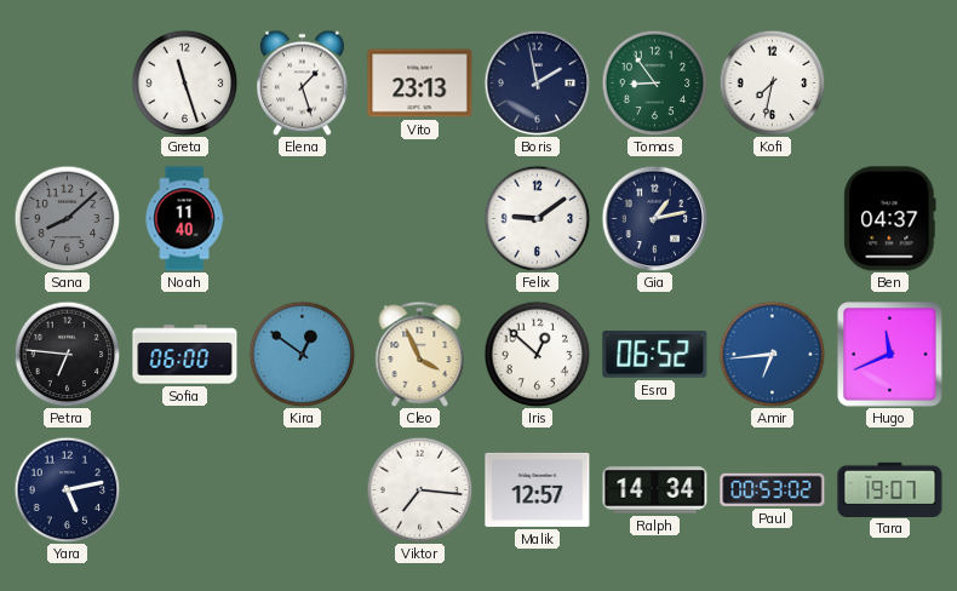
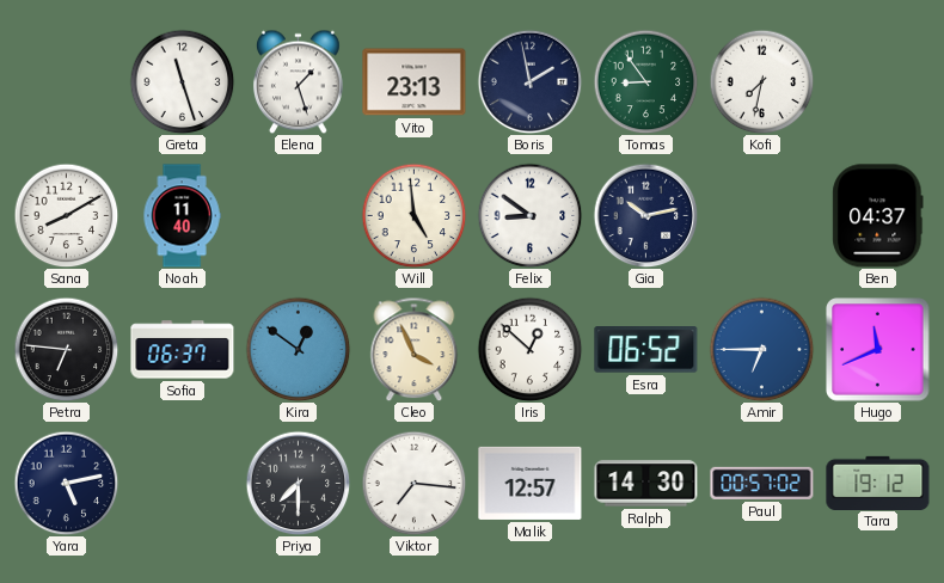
Sana: 8:08 -> 8:10
Sana dial: grey -> white
Will: none -> 4:59
Felix: 9:09 -> 8:51
Gia: 1:13 -> 10:13
Sofia: 06:00 -> 06:37
Amir: 6:44 -> 6:45
Priya: none -> 7:30
Ralph: 14:34 -> 14:30
Paul: 00:53 -> 00:57
Tara: 19:07 -> 19:12
